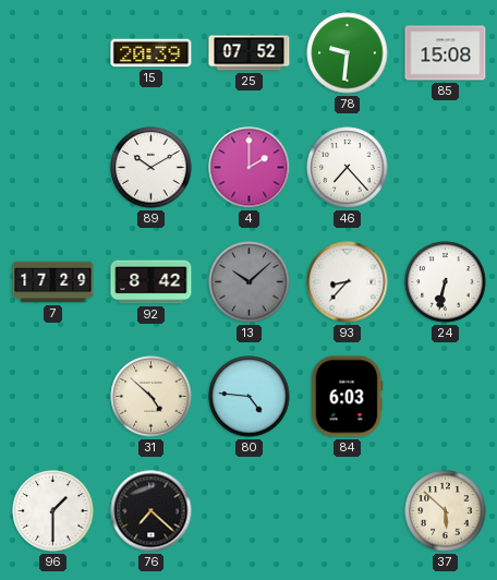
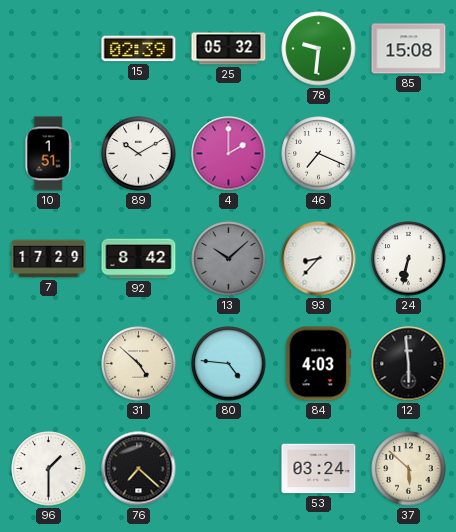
15: 20:39 -> 02:39
25: 07:52 -> 05:32
10: none -> 1:51
46: 7:23 -> 7:19
84: 6:03 -> 4:03
12: none -> 5:59
53: none -> 03:24
